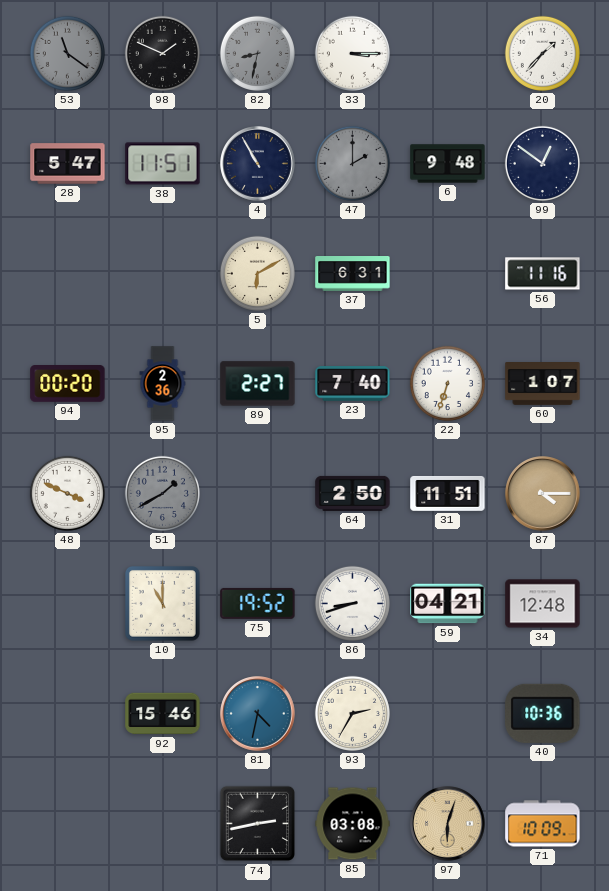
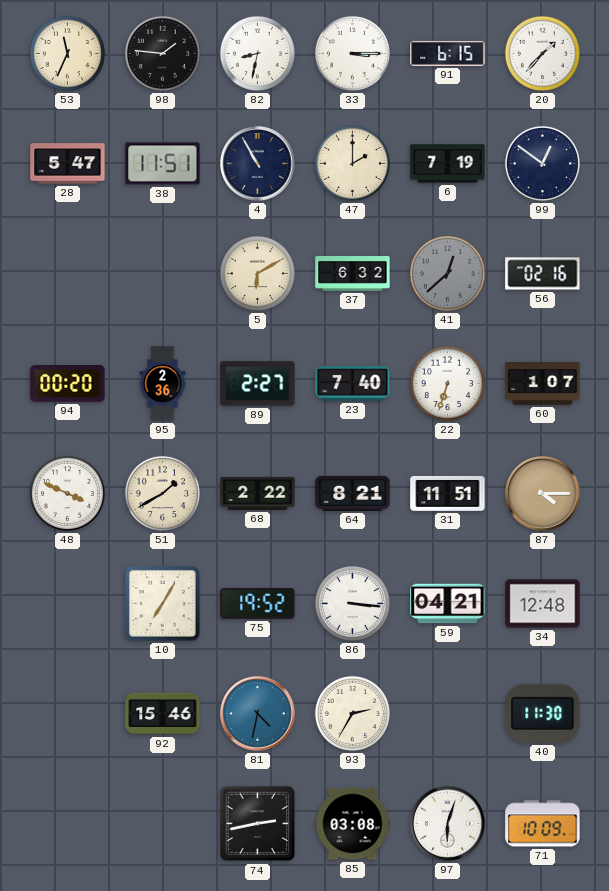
53: 11:21 -> 11:34
53 dial: grey -> cream
98: 1:49 -> 1:46
82 dial: grey -> white
91: none -> 6:15
47 dial: grey -> cream
6: 9:48 -> 7:19
37: 6:31 -> 6:32
41: none -> 12:38
56: 11:16 -> 02:16
51 dial: grey -> cream
68: none -> 2:22
64: 2:50 -> 8:21
10: 11:00 -> 7:05
86: 8:42 -> 3:16
40: 10:36 -> 11:30
97 dial: champagne -> white
